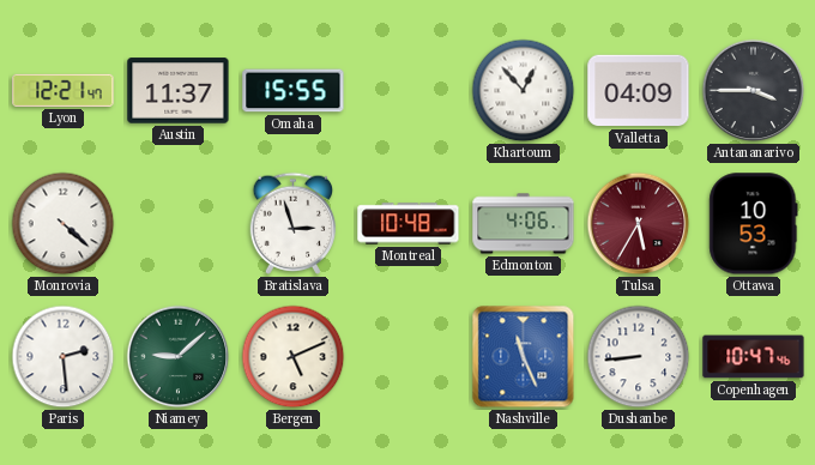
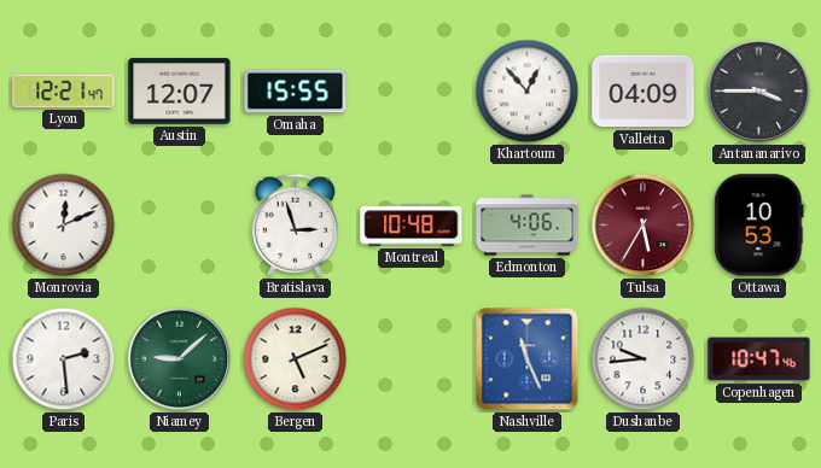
Austin: 11:37 -> 12:07
Monrovia: 4:22 -> 12:11
Dushanbe: 8:44 -> 9:44
